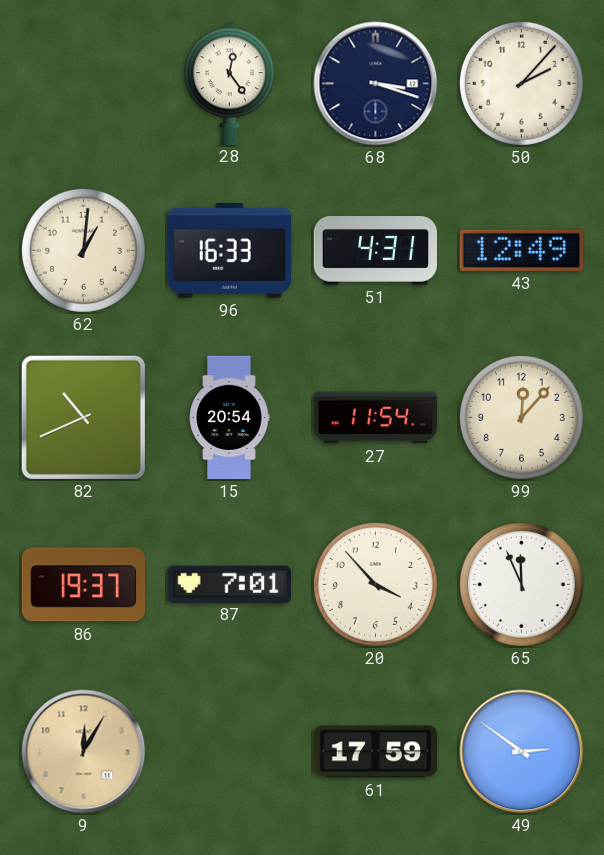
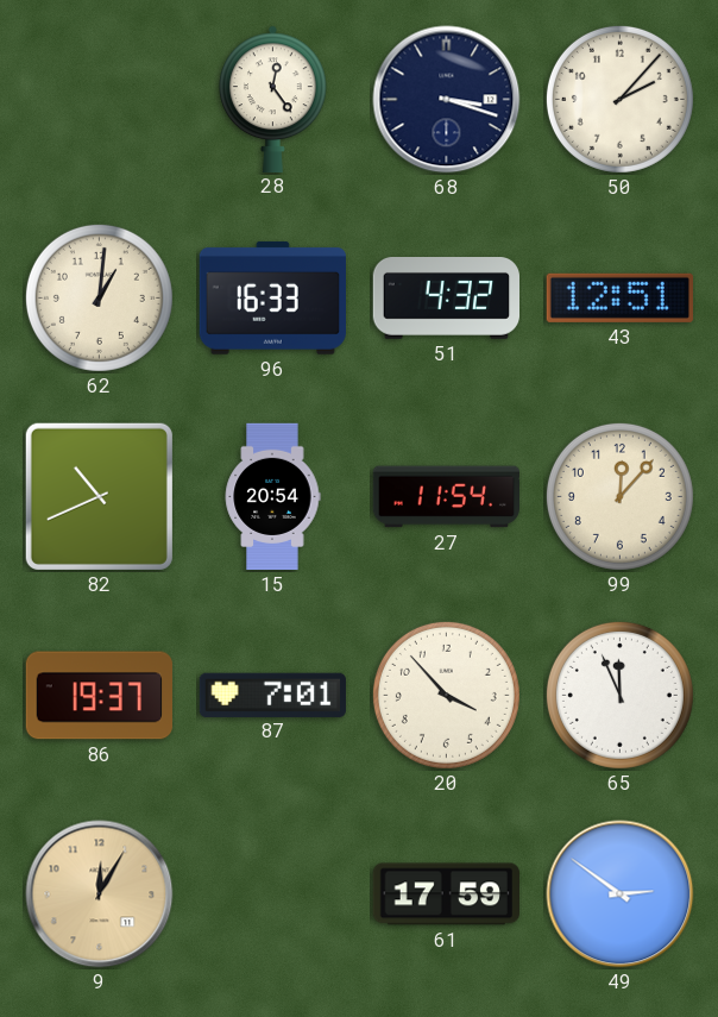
51: 4:31 -> 4:32
43: 12:49 -> 12:51
